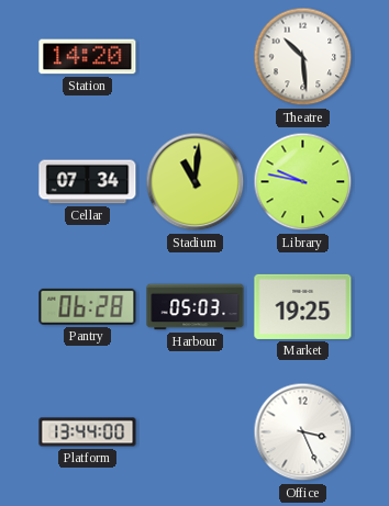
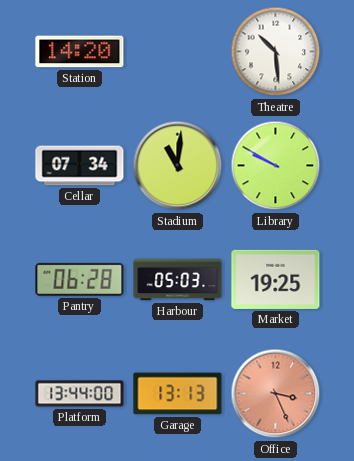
Library: 9:47 -> 9:50
Garage: none -> 13:13
Office dial: white -> salmon
